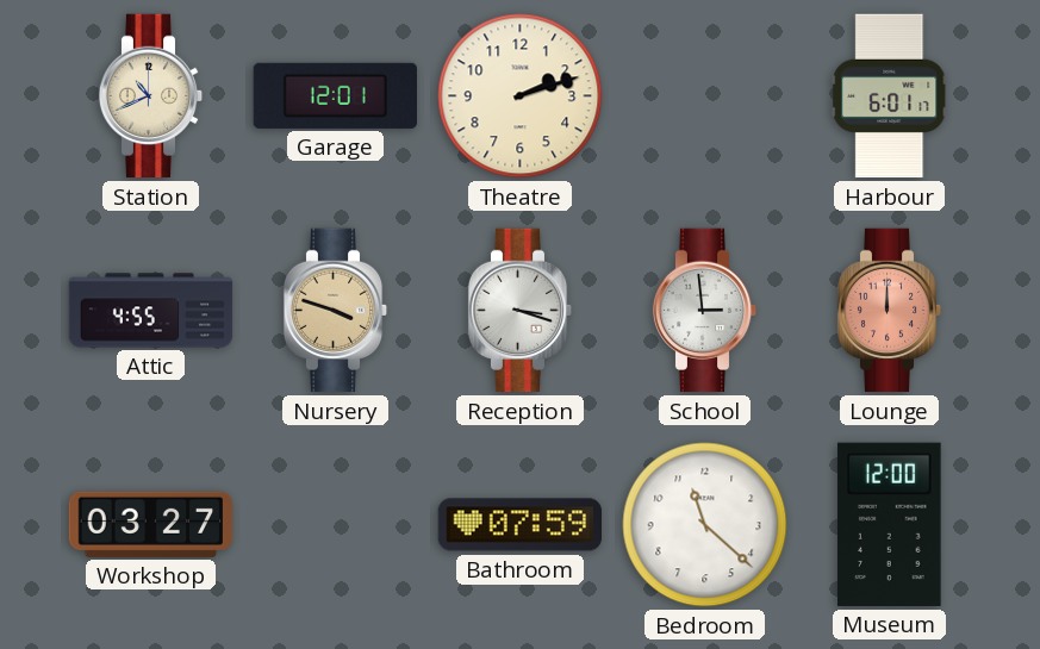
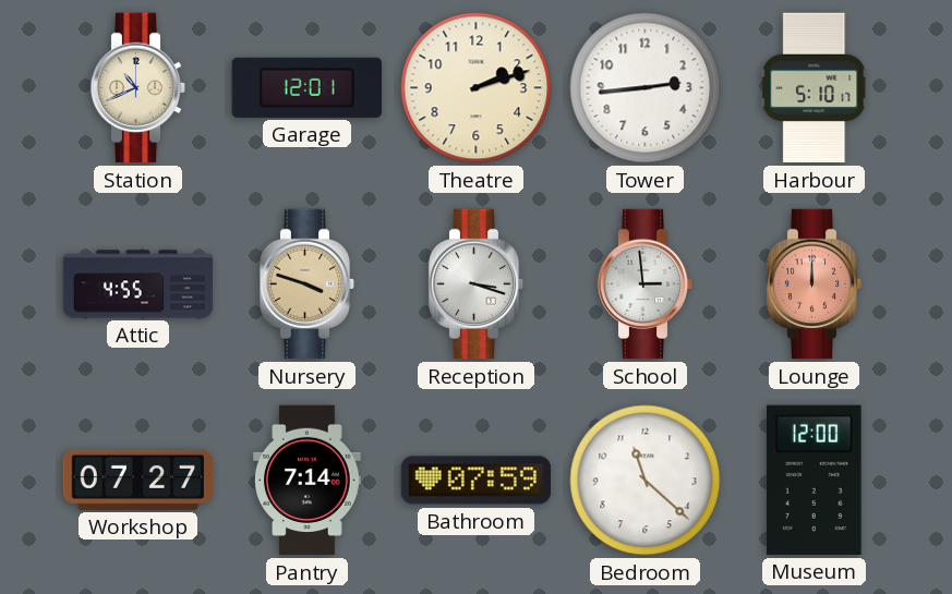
Tower: none -> 2:44
Harbour: 6:01 -> 5:10
Workshop: 03:27 -> 07:27
Pantry: none -> 7:14
